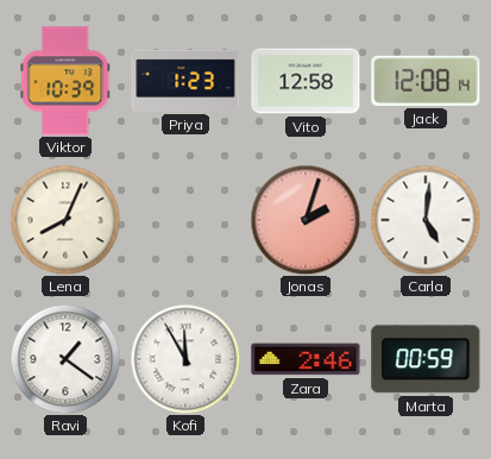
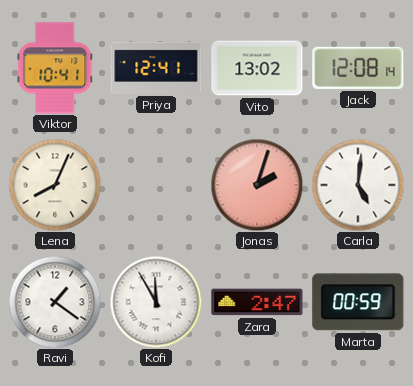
Viktor: 10:39 -> 10:41
Priya: 1:23 -> 12:41
Vito: 12:58 -> 13:02
Zara: 2:46 -> 2:47
